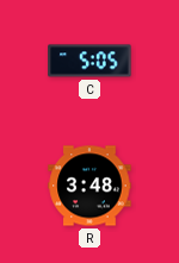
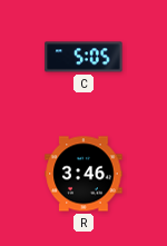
R: 3:48 -> 3:46
